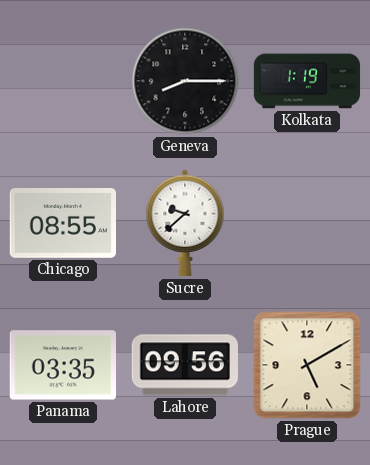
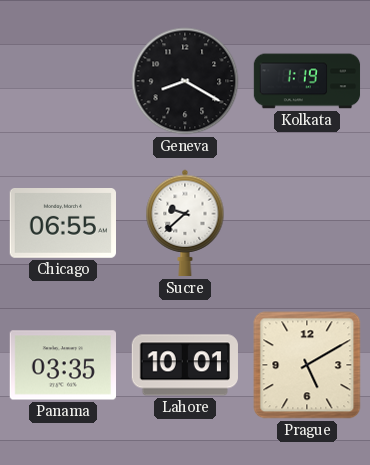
Geneva: 8:15 -> 8:20
Chicago: 08:55 -> 06:55
Lahore: 09:56 -> 10:01
